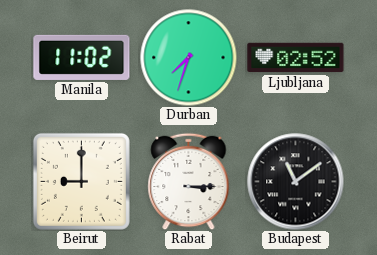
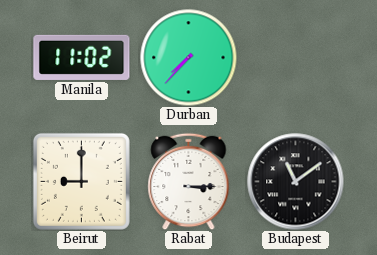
Durban: 7:33 -> 7:37
Ljubljana: 02:52 -> none
